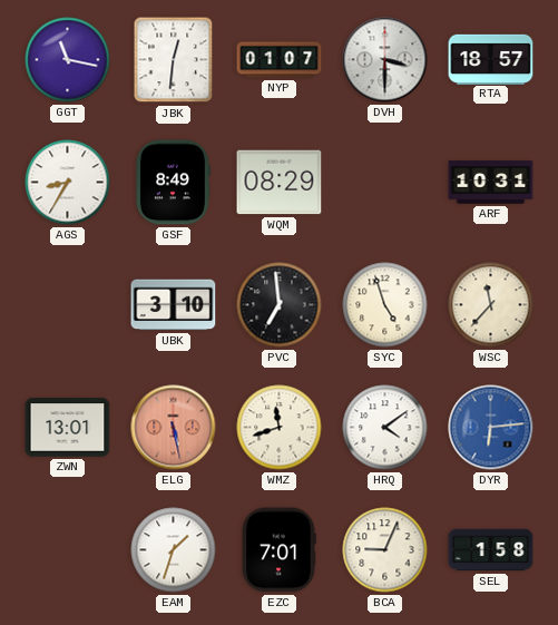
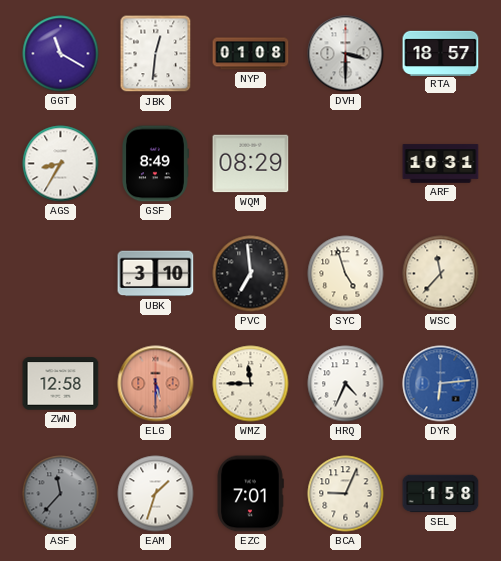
GGT: 11:17 -> 11:20
NYP: 01:07 -> 01:08
ZWN: 13:01 -> 12:58
ELG: 5:28 -> 5:30
WMZ: 11:42 -> 11:45
HRQ: 4:09 -> 4:34
ASF: none -> 11:37
